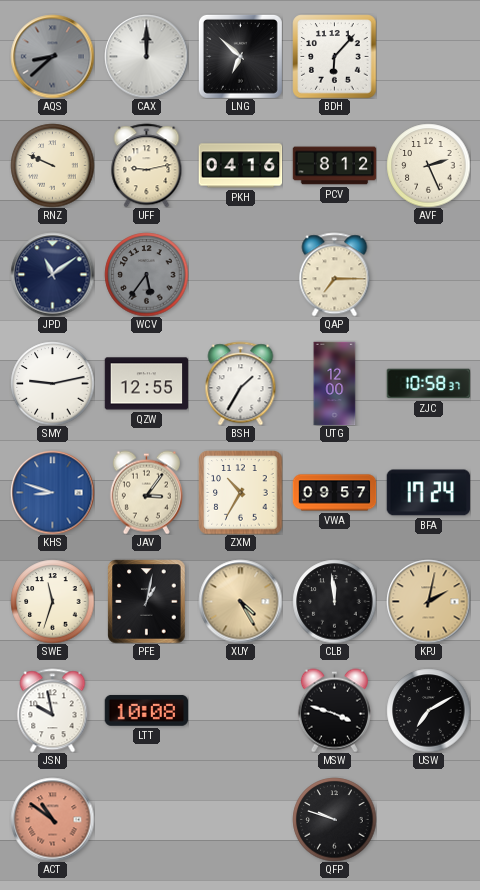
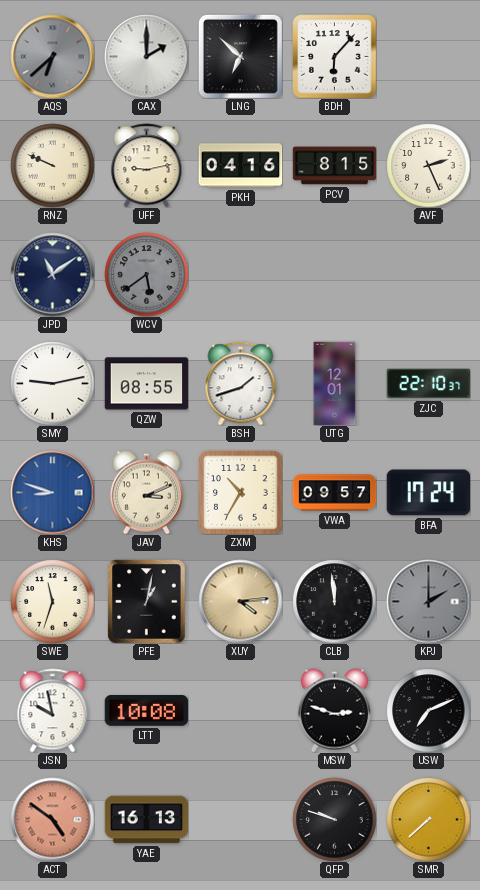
AQS: 8:38 -> 6:38
CAX: 12:00 -> 2:00
PCV: 8:12 -> 8:15
WCV: 5:36 -> 5:39
QAP: 7:15 -> none
QZW: 12:55 -> 08:55
BSH: 1:35 -> 1:42
UTG: 12:00 -> 12:01
ZJC: 10:58 -> 22:10
JAV: 3:06 -> 3:11
XUY: 4:25 -> 4:14
KPJ: 2:02 -> 2:00
KPJ dial: champagne -> grey
MSW: 3:48 -> 2:48
USW: 7:10 -> 7:11
ACT: 10:51 -> 4:51
YAE: none -> 16:13
SMR: none -> 7:38
